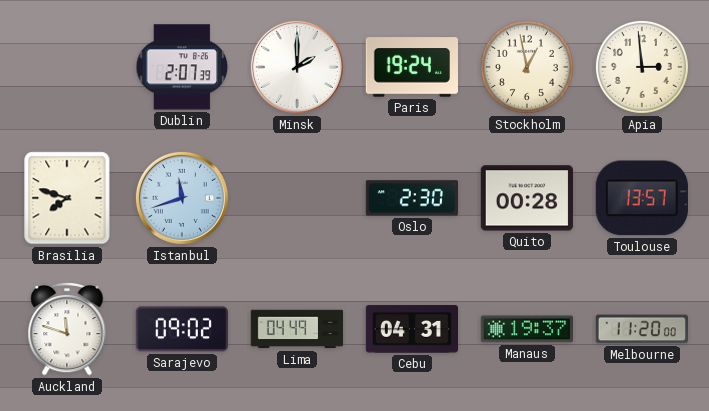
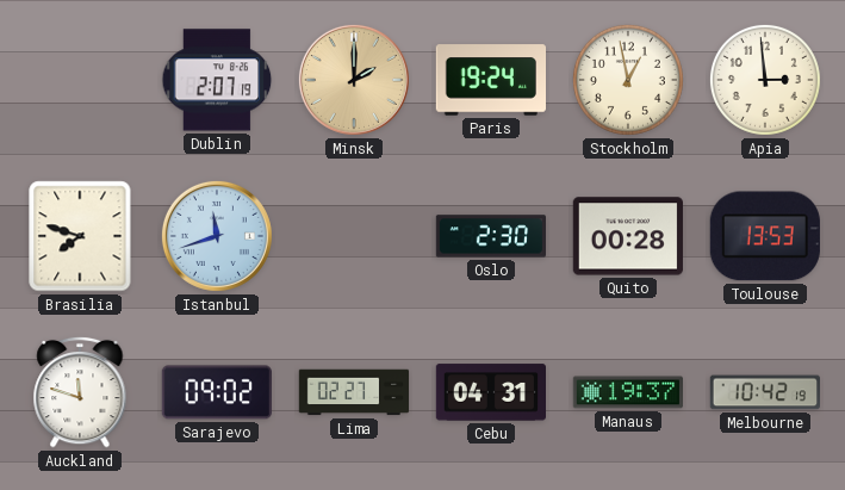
Dublin: 2:07:39 -> 2:07:19
Minsk dial: white -> champagne
Toulouse: 13:57 -> 13:53
Lima: 04:49 -> 02:27
Melbourne: 11:20 -> 10:42
